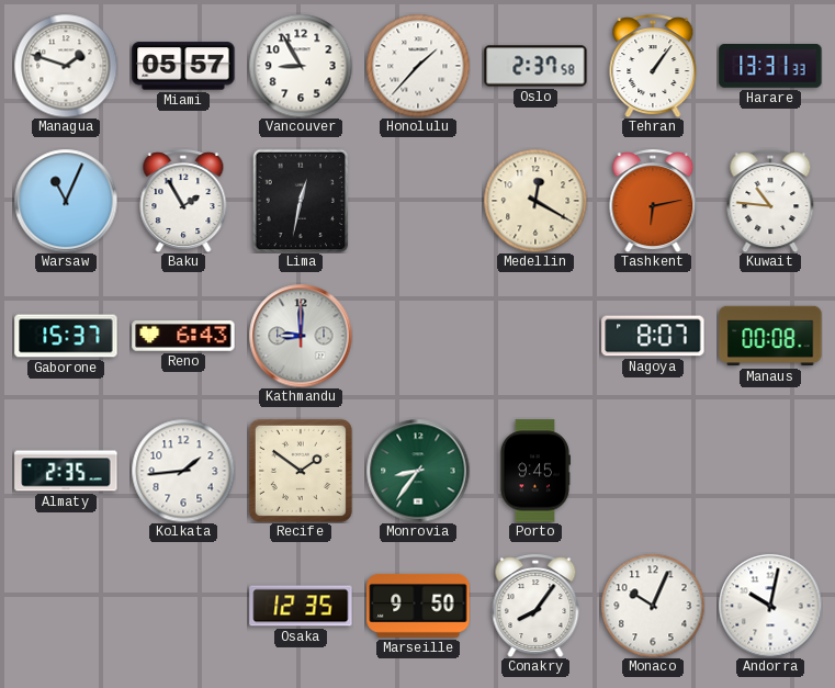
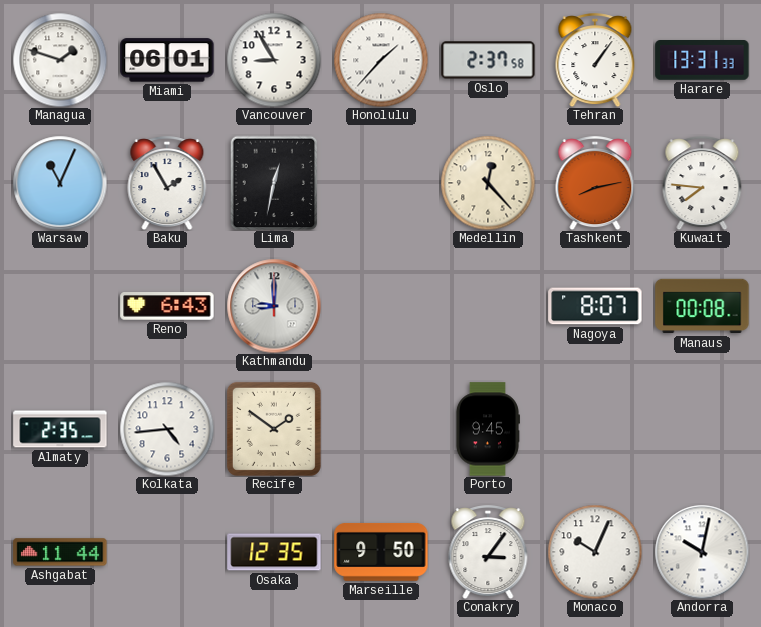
Miami: 05:57 -> 06:01
Medellin: 12:20 -> 12:23
Tashkent: 6:13 -> 8:13
Kuwait: 10:46 -> 7:46
Gaborone: 15:37 -> none
Kolkata: 1:44 -> 4:44
Monrovia: 8:36 -> none
Ashgabat: none -> 11:44
Conakry: 8:06 -> 3:06
